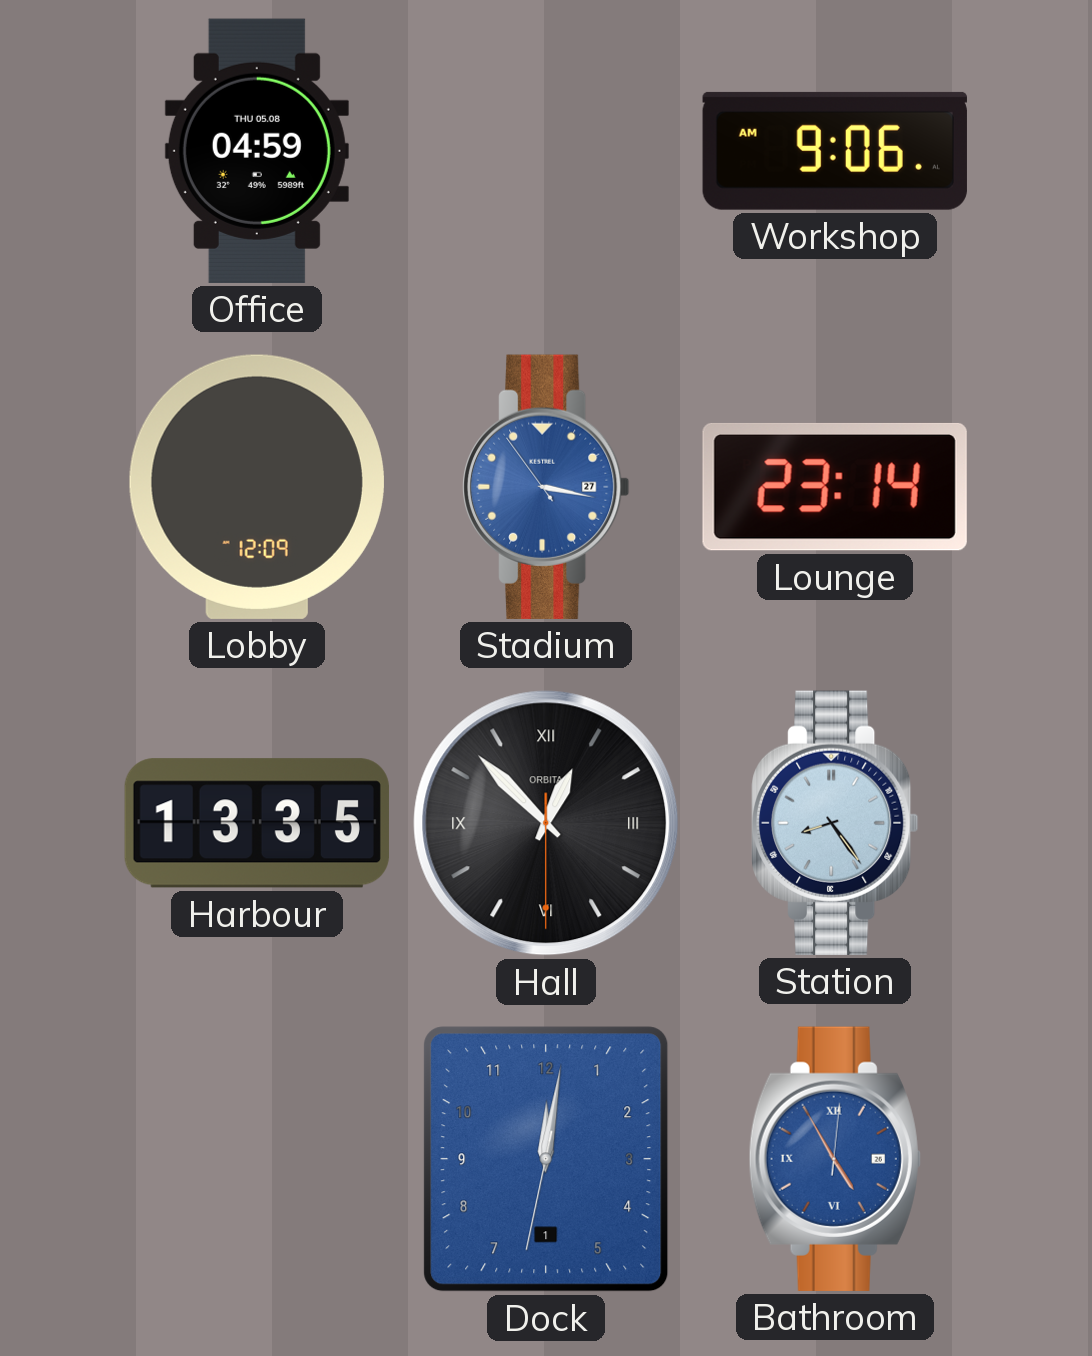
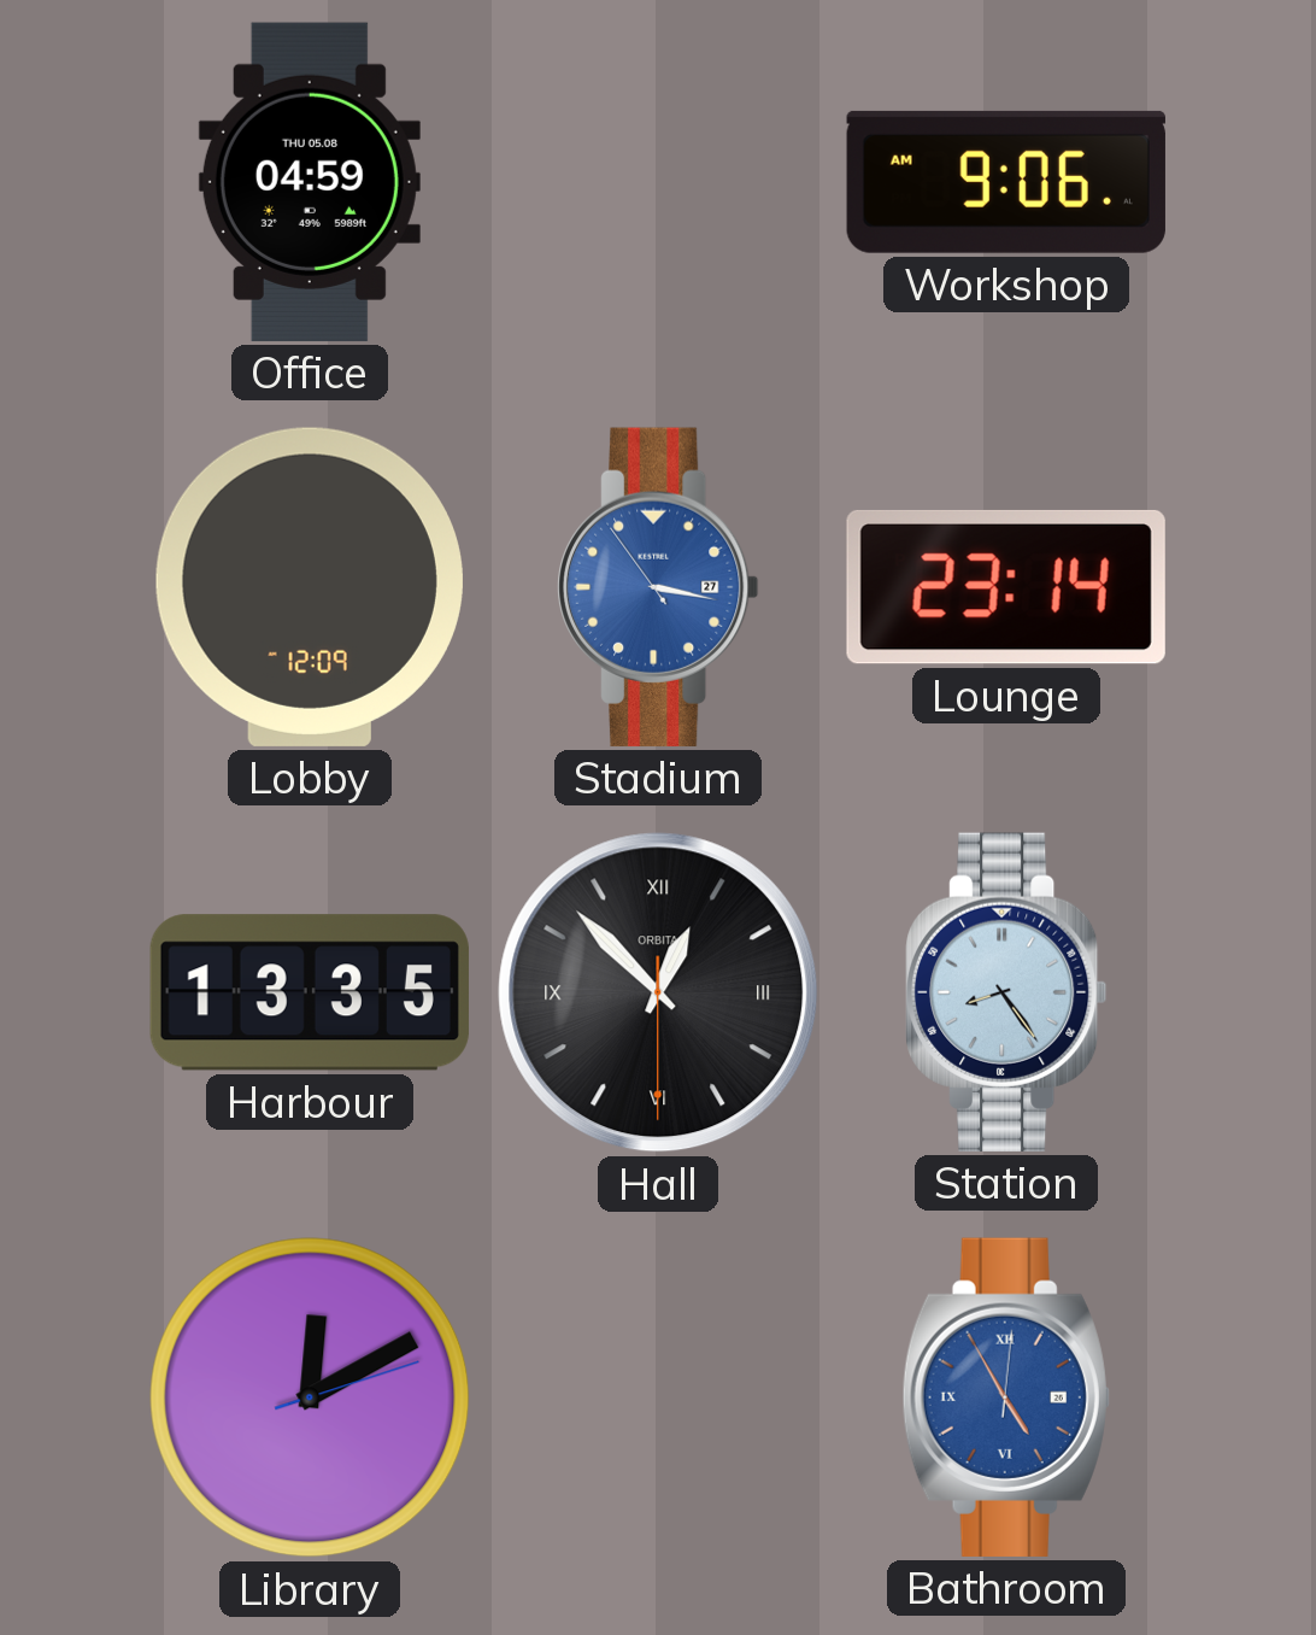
Library: none -> 12:10
Dock: 12:01 -> none
